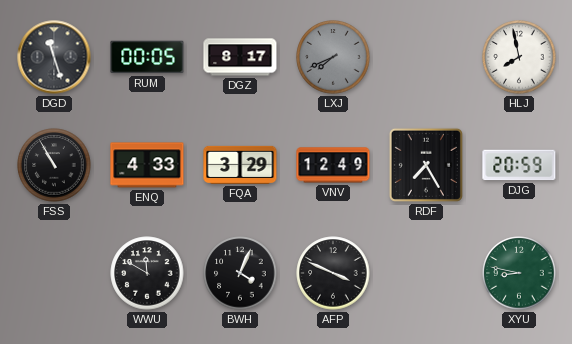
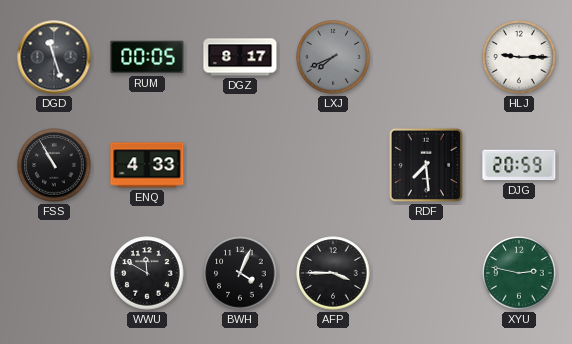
HLJ: 7:58 -> 9:15
FQA: 3:29 -> none
VNV: 12:49 -> none
RDF: 7:25 -> 7:29
AFP: 3:49 -> 3:45
XYU: 8:47 -> 2:47
